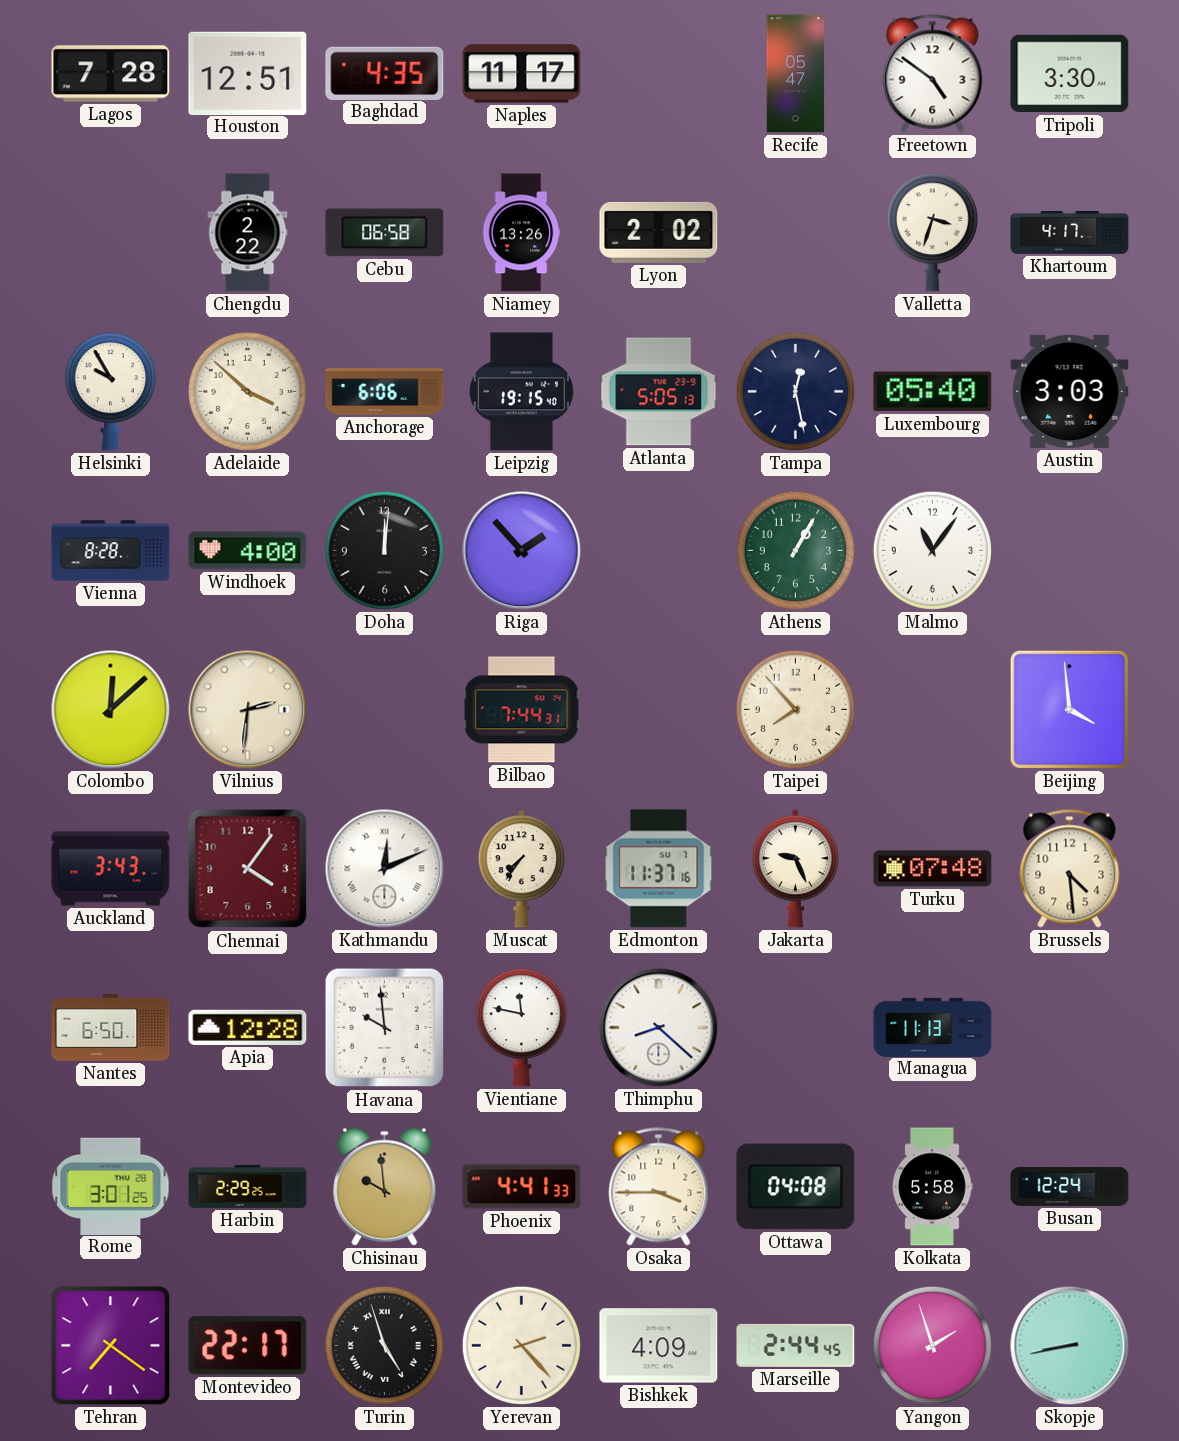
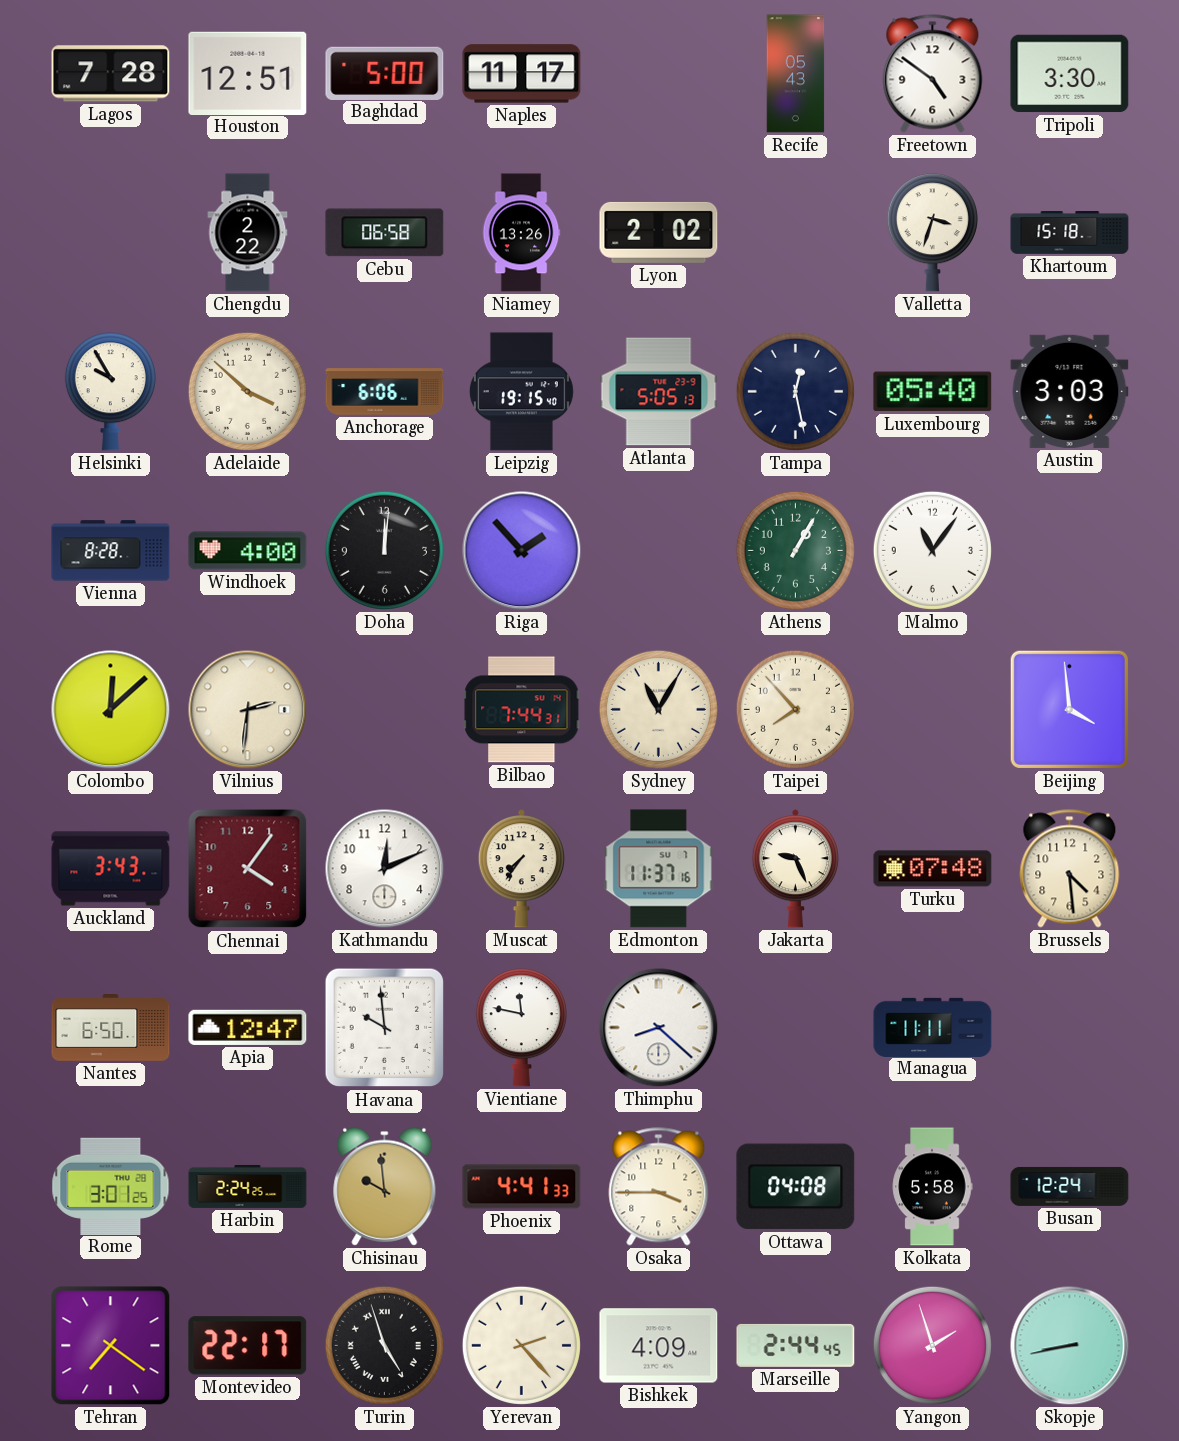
Baghdad: 4:35 -> 5:00
Recife: 05:47 -> 05:43
Khartoum: 4:17 -> 15:18
Sydney: none -> 11:05
Kathmandu numerals: Roman -> Arabic
Apia: 12:28 -> 12:47
Managua: 11:13 -> 11:11
Harbin: 2:29 -> 2:24
